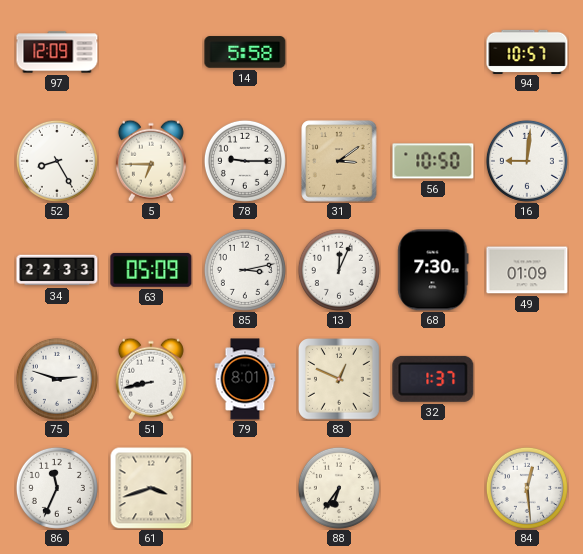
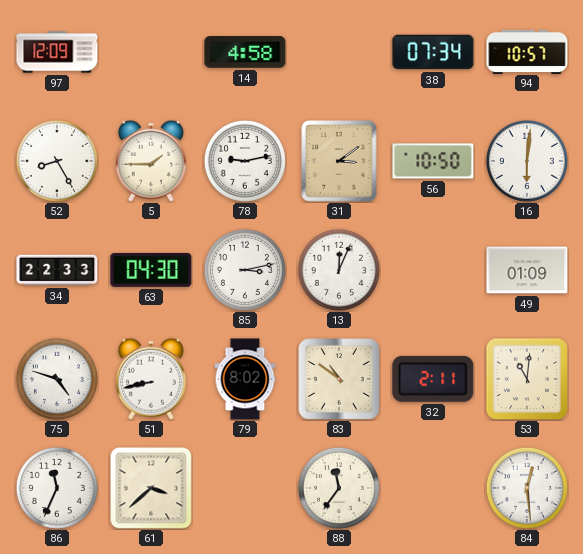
14: 5:58 -> 4:58
38: none -> 07:34
5: 6:45 -> 1:45
78: 9:15 -> 9:13
16: 9:01 -> 6:01
63: 05:09 -> 04:30
68: 7:30 -> none
75: 2:48 -> 4:48
79: 8:01 -> 8:02
83: 12:49 -> 10:51
32: 1:37 -> 2:11
53: none -> 11:01
61: 3:42 -> 3:38
88: 6:36 -> 11:36
